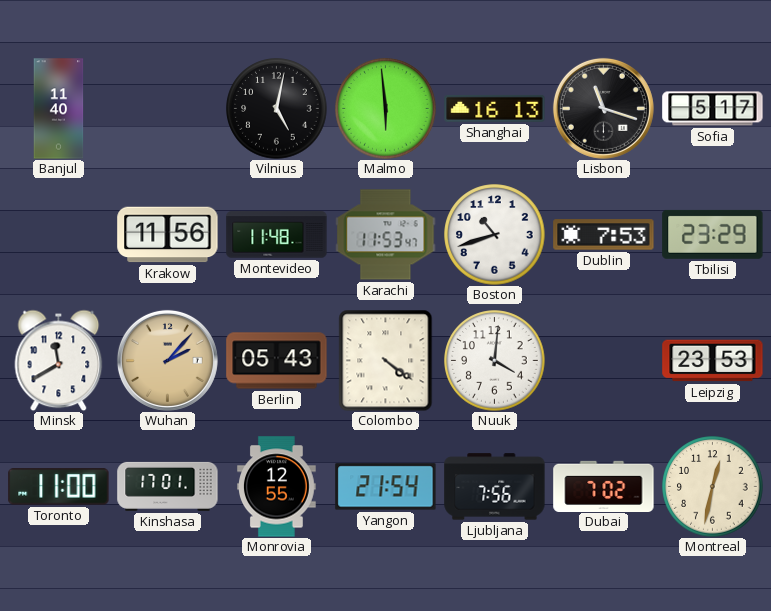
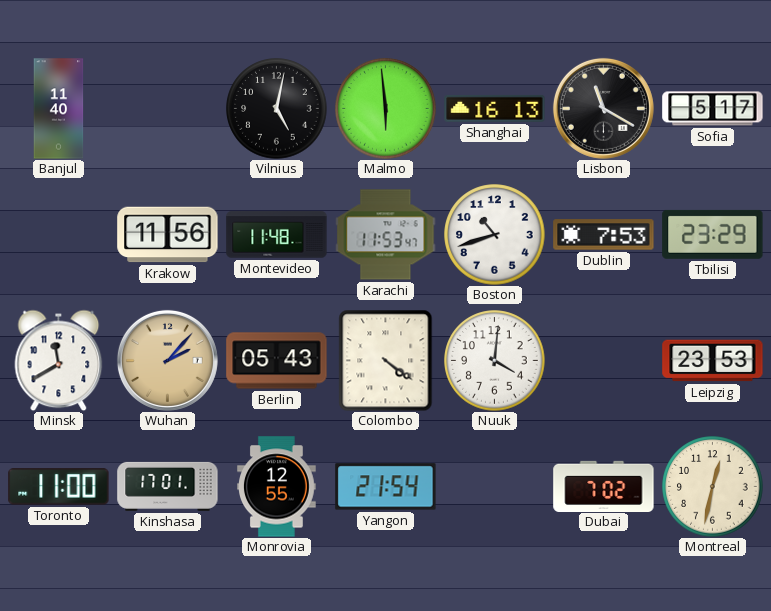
Lisbon: 11:18 -> 11:20
Ljubljana: 7:56 -> none
